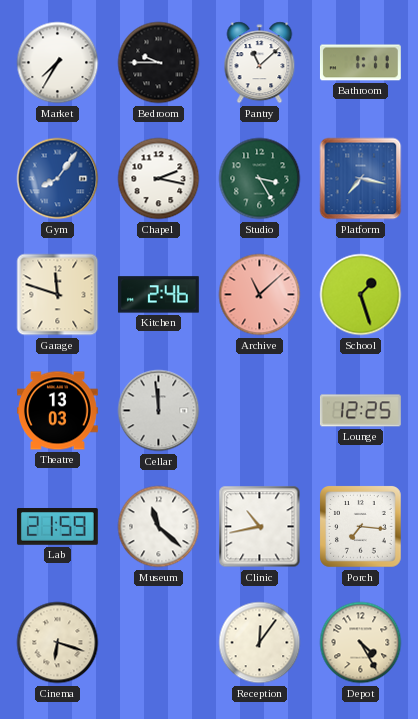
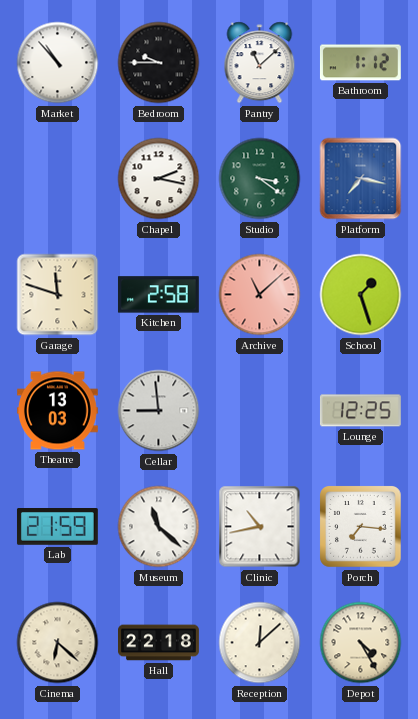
Market: 7:35 -> 10:53
Bathroom: 1:11 -> 1:12
Gym: 8:06 -> none
Studio: 3:25 -> 3:21
Kitchen: 2:46 -> 2:58
Cellar: 11:59 -> 8:59
Cinema: 6:18 -> 6:22
Hall: none -> 22:18
Reception: 12:06 -> 12:08
